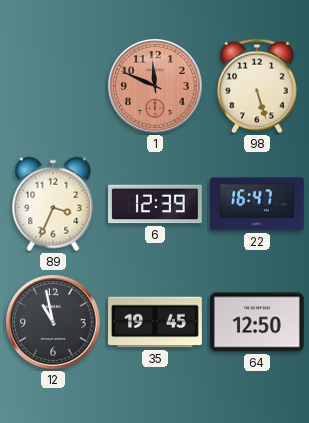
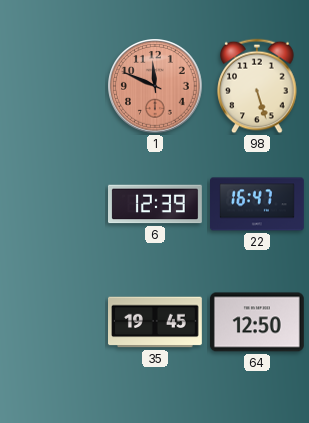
89: 3:34 -> none
12: 10:58 -> none
